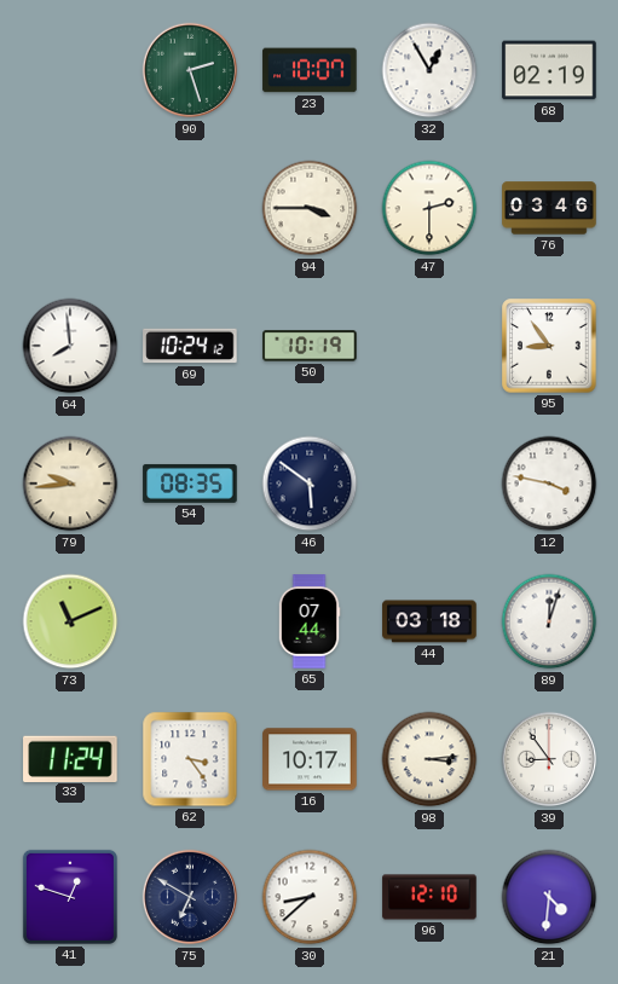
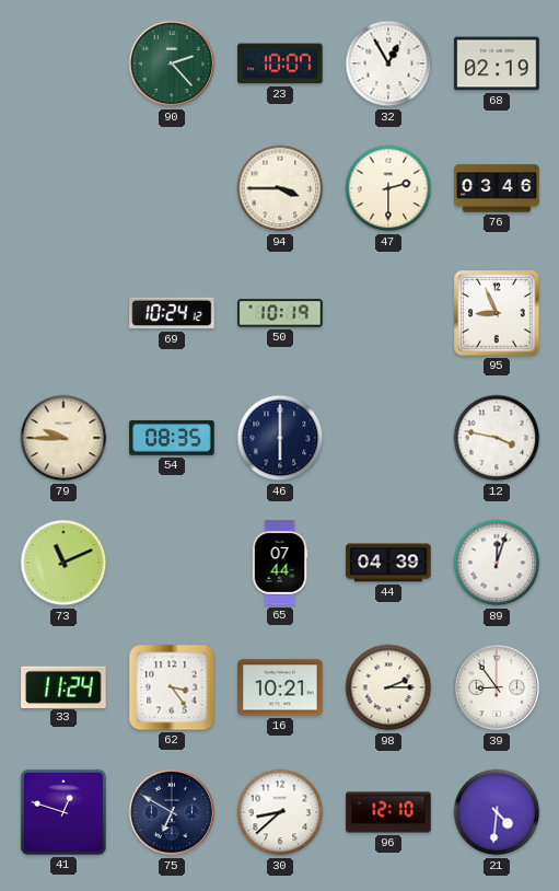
90: 2:27 -> 2:23
64: 7:59 -> none
95: 8:54 -> 8:56
79: 9:44 -> 9:45
46: 5:51 -> 6:00
44: 03:18 -> 04:39
16: 10:17 -> 10:21
98: 3:14 -> 2:15
